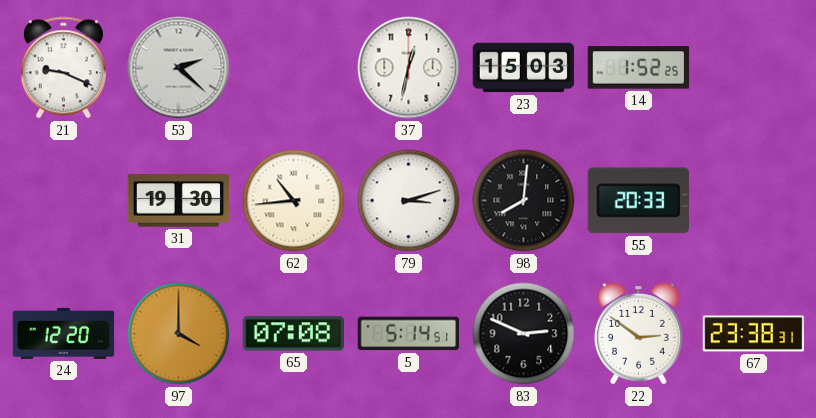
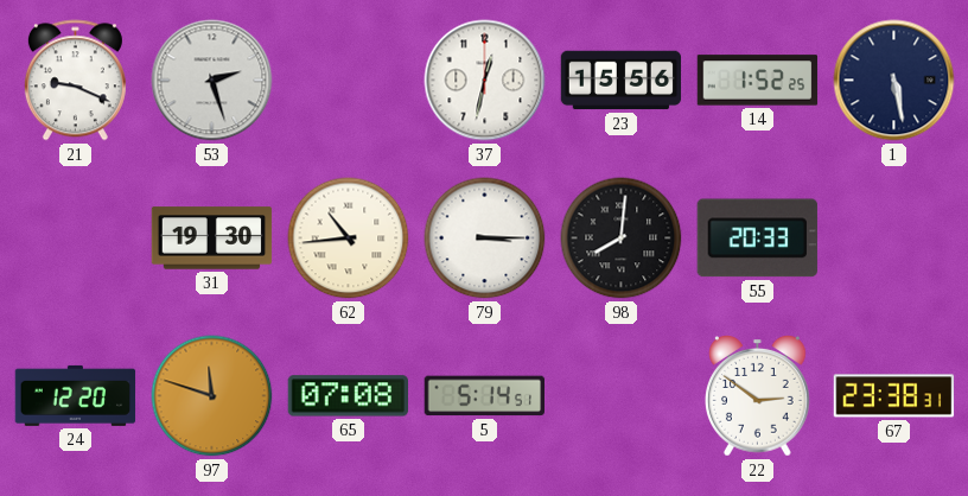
53: 2:22 -> 2:27
23: 15:03 -> 15:56
1: none -> 5:28
79: 3:12 -> 3:15
97: 4:00 -> 11:48
83: 2:49 -> none
